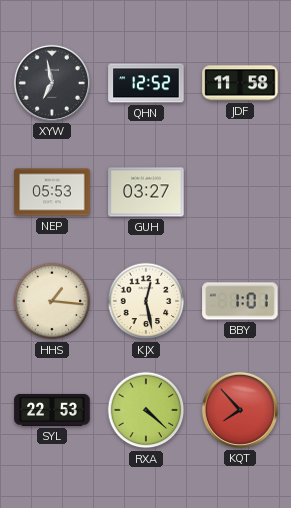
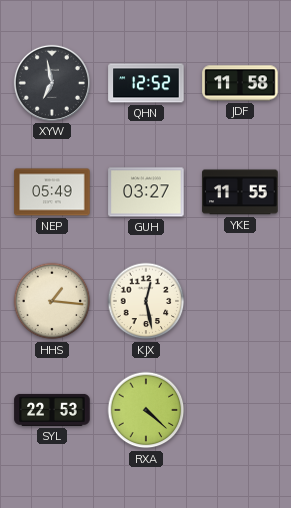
NEP: 05:53 -> 05:49
YKE: none -> 11:55
BBY: 1:01 -> none
KQT: 7:53 -> none
